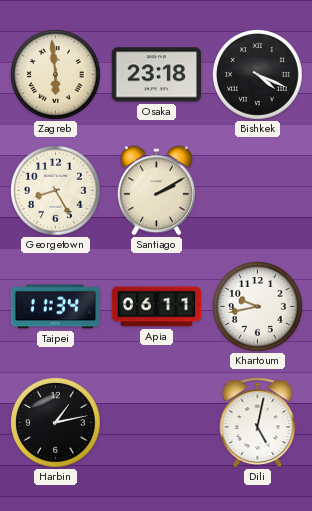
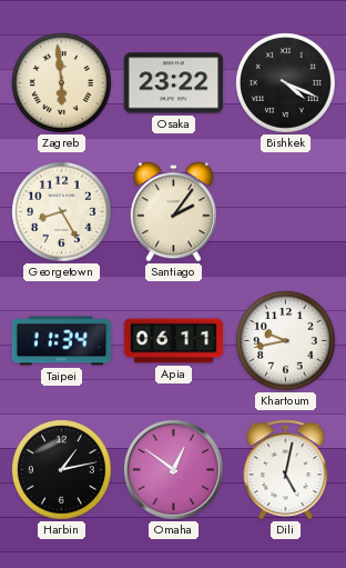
Osaka: 23:18 -> 23:22
Santiago: 2:10 -> 2:06
Omaha: none -> 12:51
